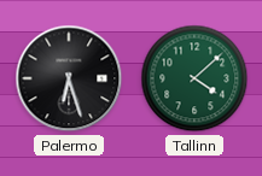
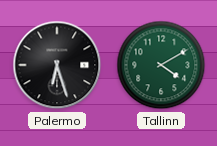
Tallinn: 4:08 -> 4:10
